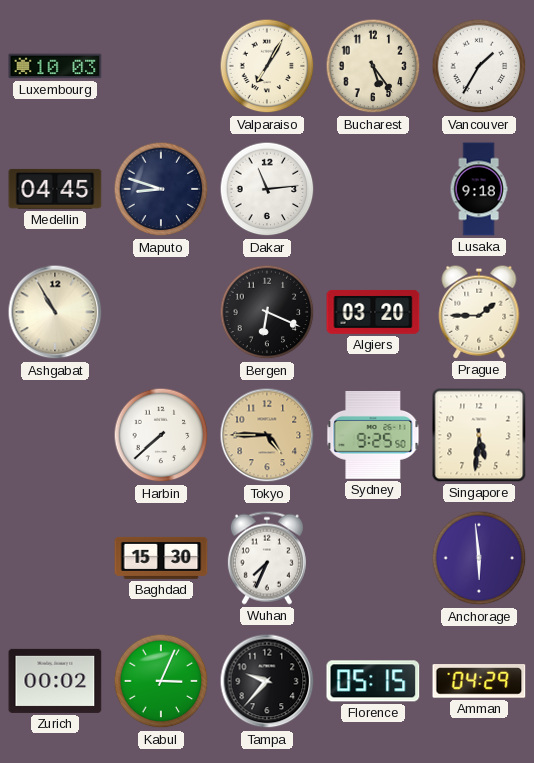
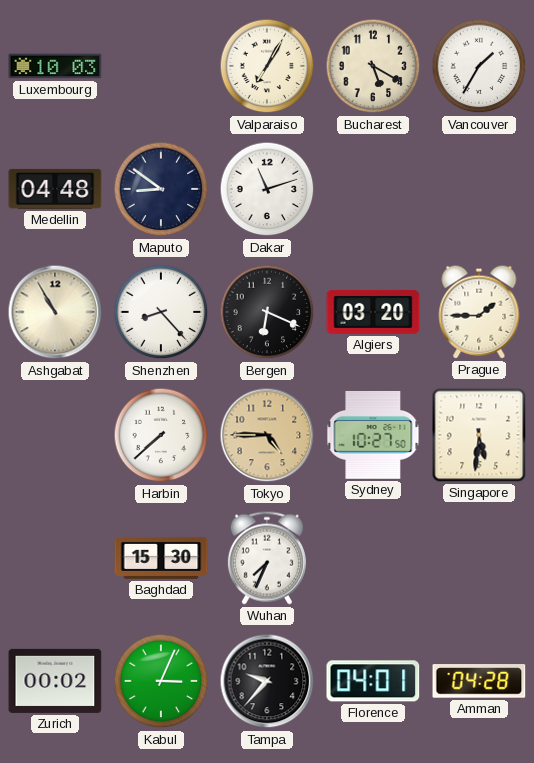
Bucharest: 5:24 -> 5:20
Medellin: 04:45 -> 04:48
Maputo: 8:48 -> 8:51
Dakar: 11:14 -> 11:12
Lusaka: 9:18 -> none
Shenzhen: none -> 8:23
Sydney: 9:25 -> 10:27
Anchorage: 5:59 -> none
Florence: 05:15 -> 04:01
Amman: 04:29 -> 04:28
